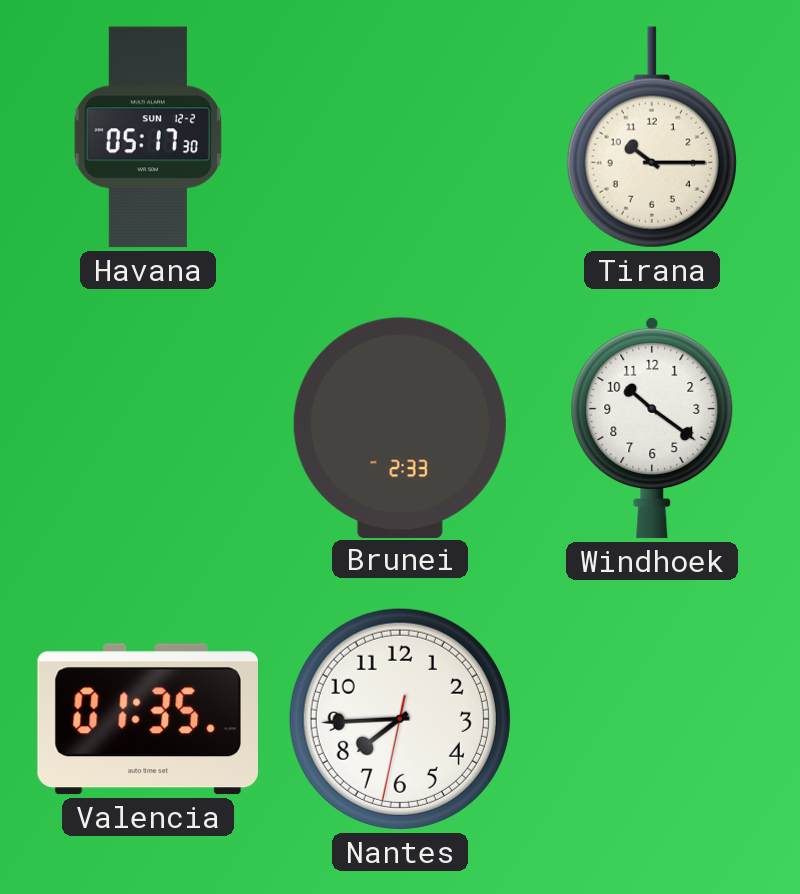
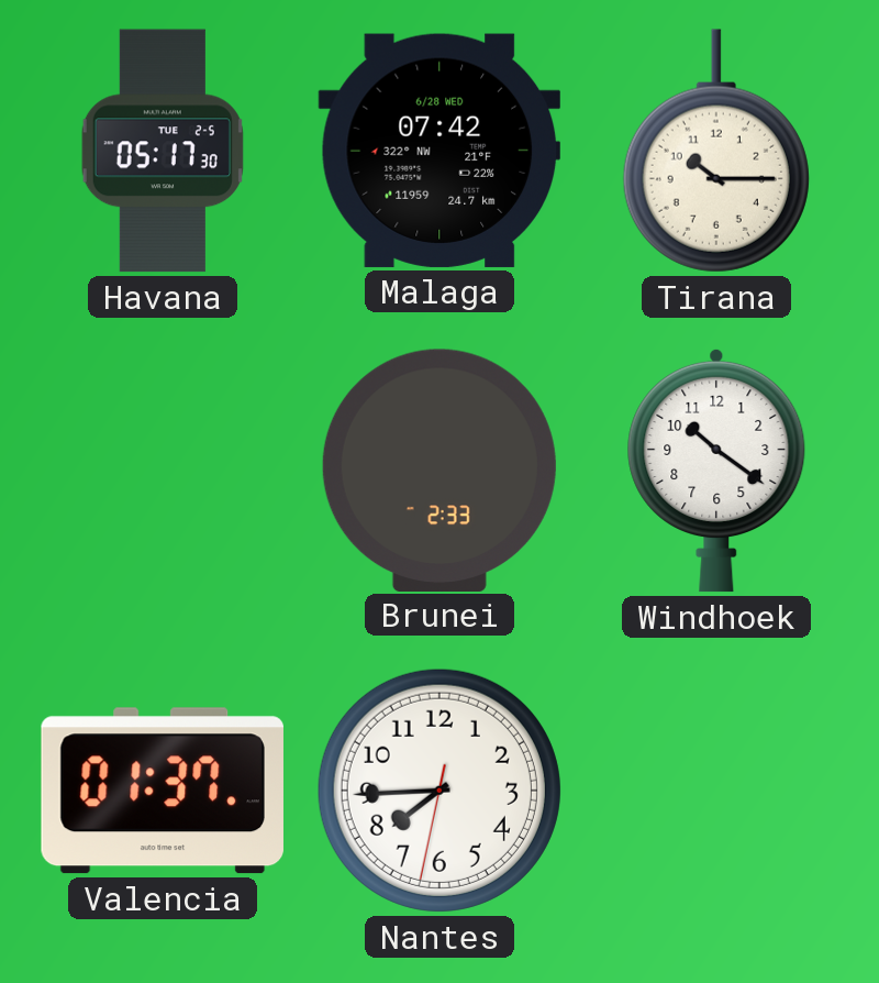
Havana date: SUN 12-2 -> TUE 2-5
Malaga: none -> 07:42
Valencia: 01:35 -> 01:37
